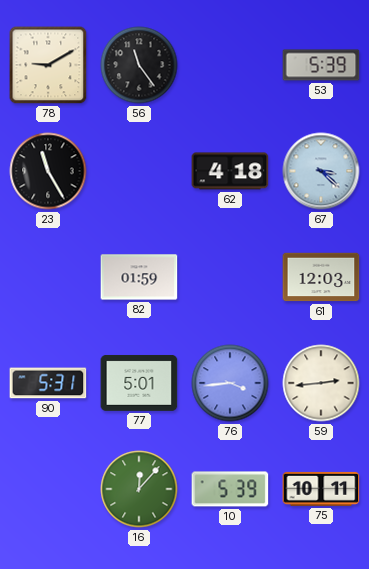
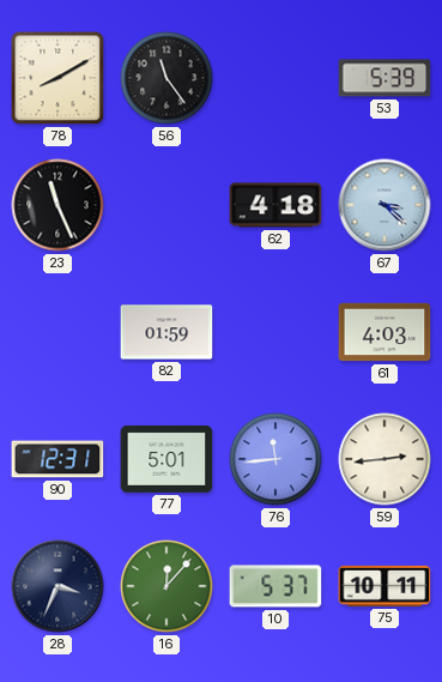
78: 9:10 -> 8:10
23: 11:25 -> 11:26
61: 12:03 -> 4:03
90: 5:31 -> 12:31
76: 3:44 -> 11:44
28: none -> 3:34
10: 5:39 -> 5:37
